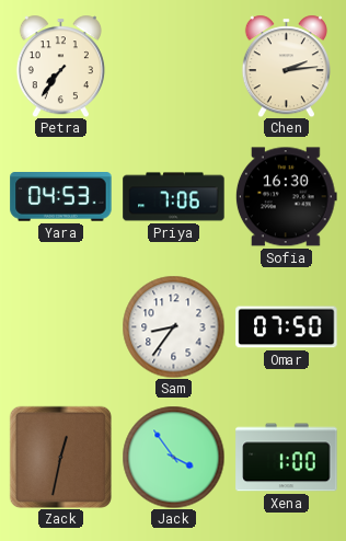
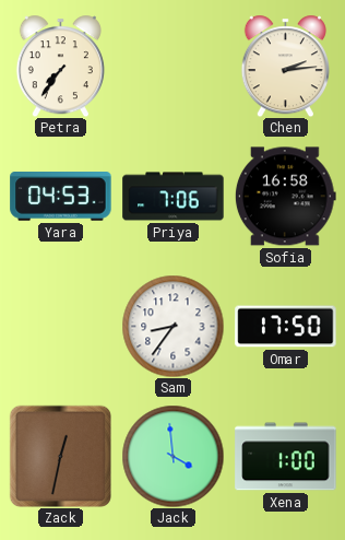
Sofia: 16:30 -> 16:58
Omar: 07:50 -> 17:50
Jack: 3:54 -> 3:59
